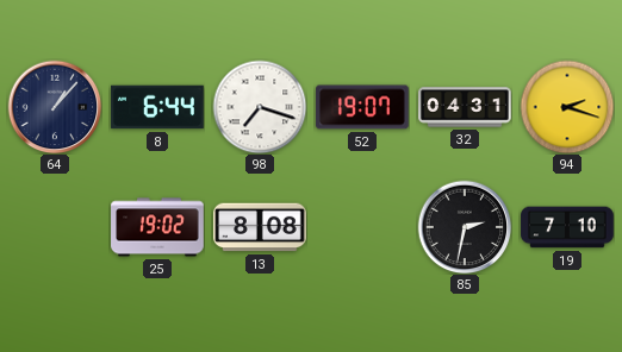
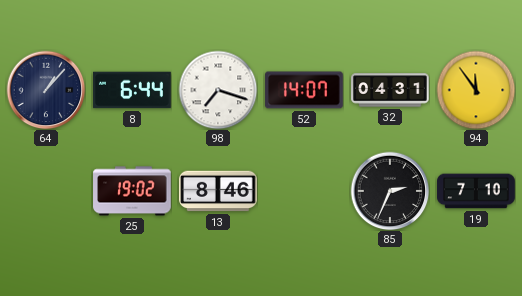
52: 19:07 -> 14:07
94: 2:18 -> 11:54
13: 8:08 -> 8:46
85: 2:32 -> 2:34
